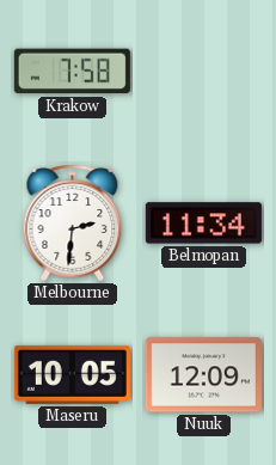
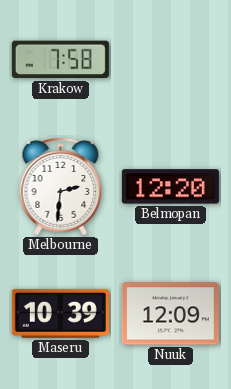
Belmopan: 11:34 -> 12:20
Maseru: 10:05 -> 10:39
